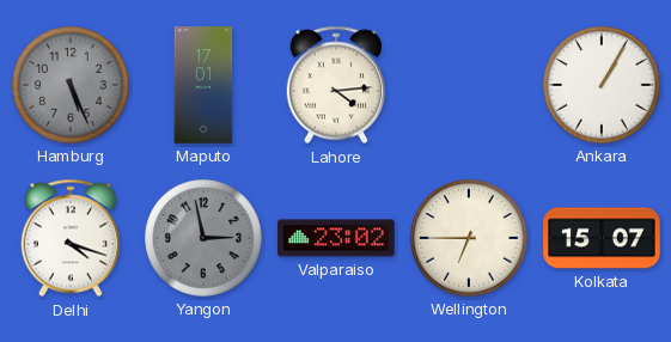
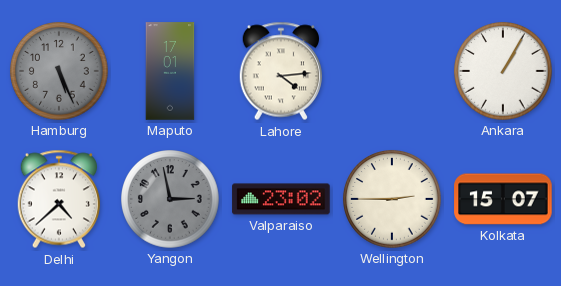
Delhi: 4:18 -> 4:38
Wellington: 6:45 -> 2:45
